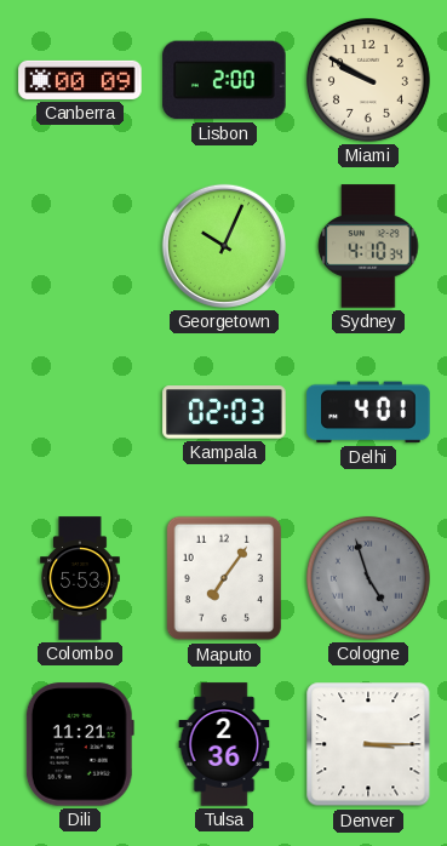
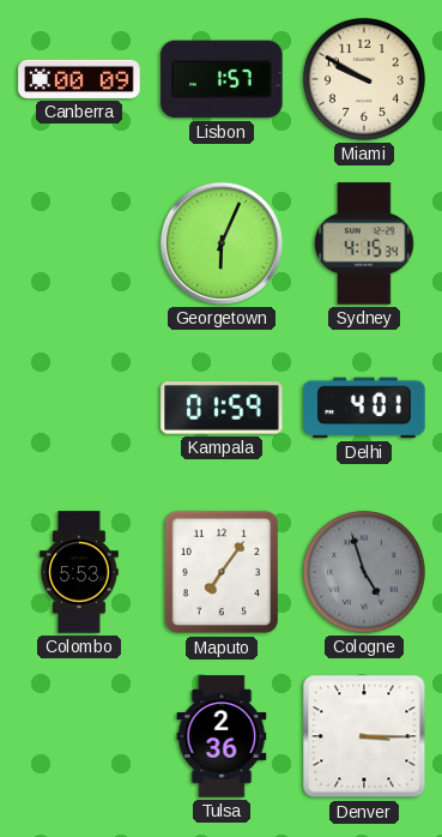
Lisbon: 2:00 -> 1:57
Georgetown: 10:04 -> 6:04
Sydney: 4:10 -> 4:15
Kampala: 02:03 -> 01:59
Dili: 11:21 -> none
